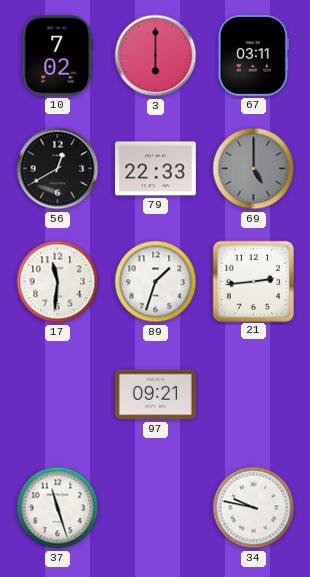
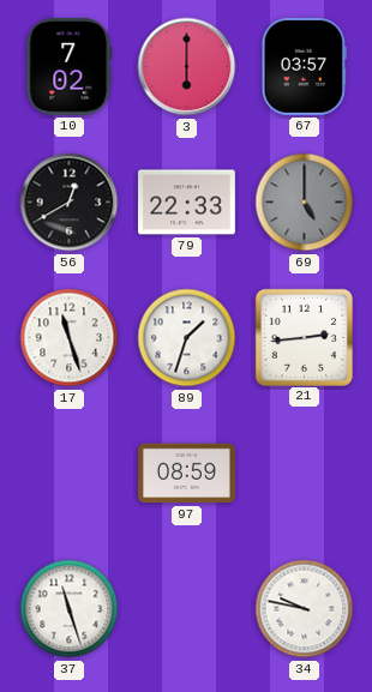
67: 03:11 -> 03:57
17: 11:31 -> 11:27
97: 09:21 -> 08:59
